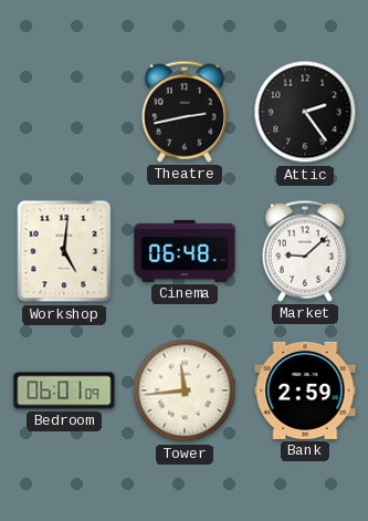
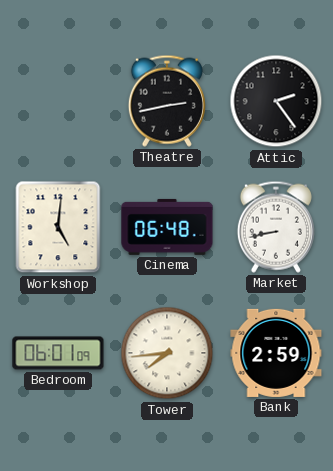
Market: 9:08 -> 8:43
Tower: 11:44 -> 7:44
